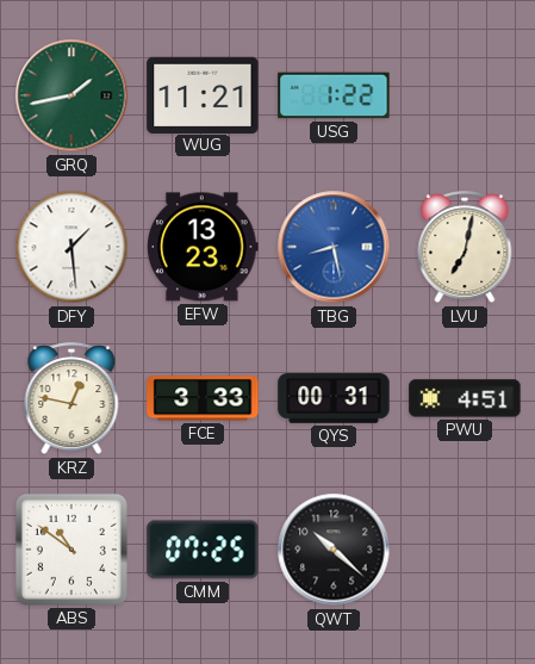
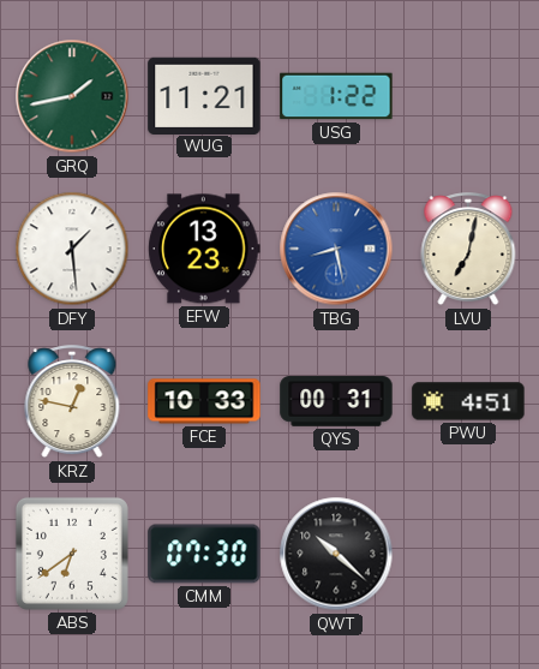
FCE: 3:33 -> 10:33
ABS: 10:51 -> 6:39
CMM: 07:25 -> 07:30
